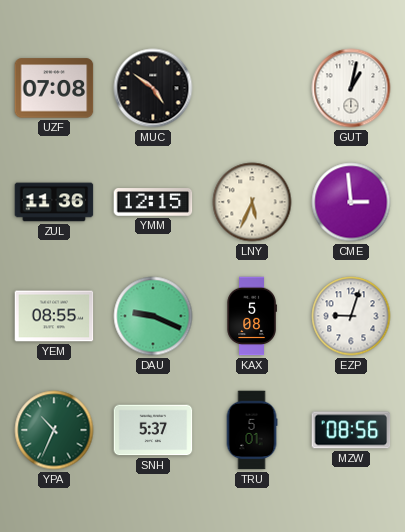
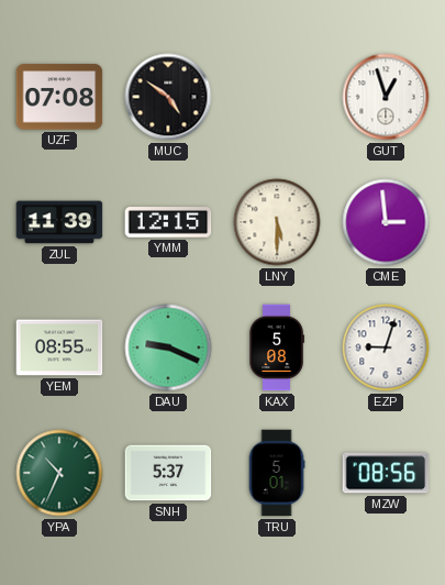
GUT: 1:02 -> 12:57
ZUL: 11:36 -> 11:39
LNY: 5:34 -> 5:30
